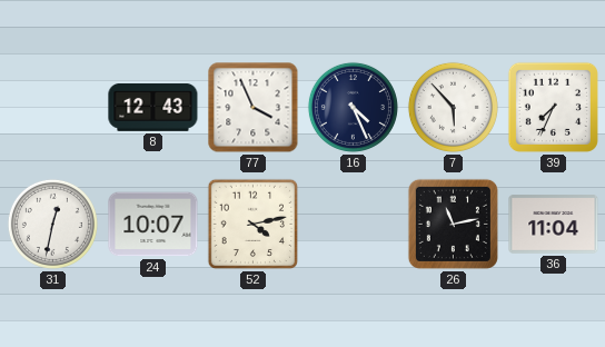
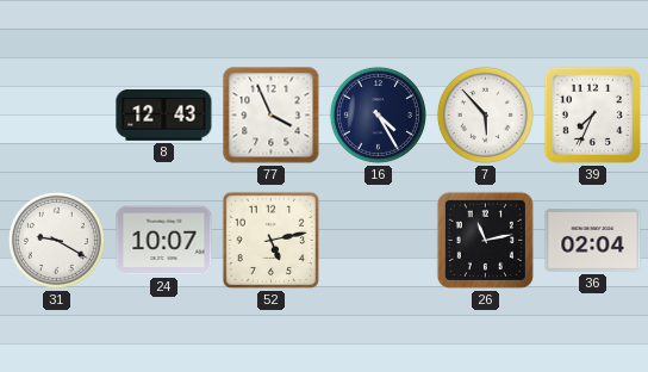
16: 4:26 -> 4:25
31: 12:32 -> 9:20
52: 4:13 -> 5:13
36: 11:04 -> 02:04
